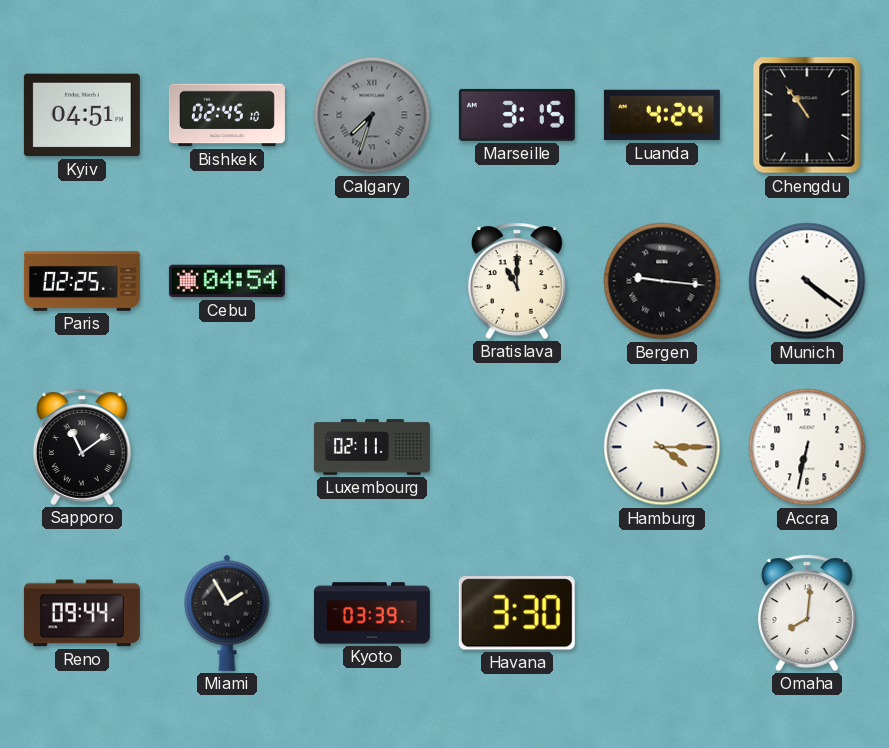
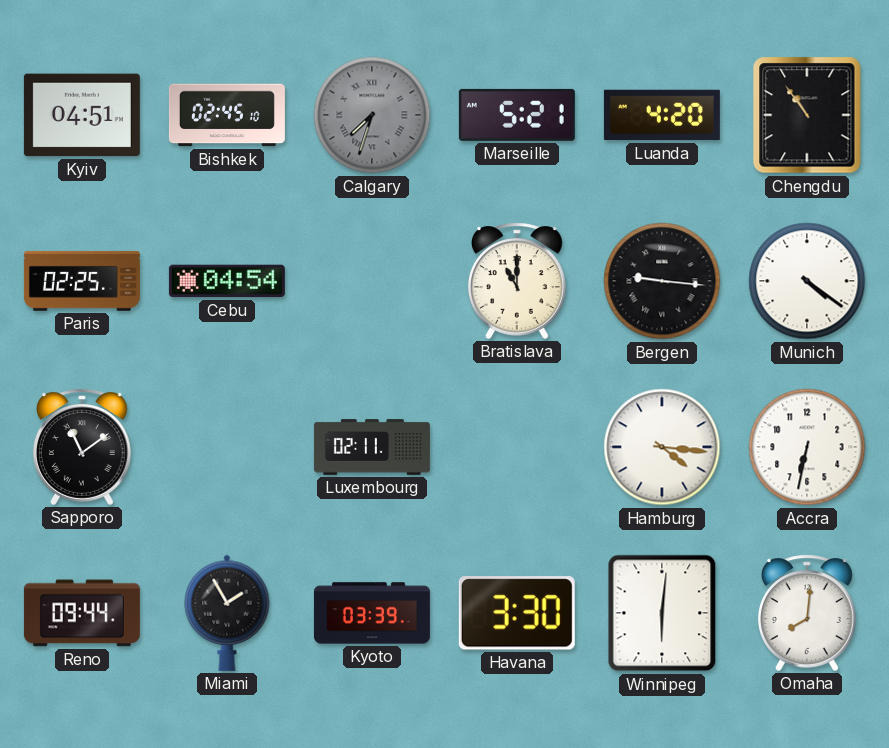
Marseille: 3:15 -> 5:21
Luanda: 4:24 -> 4:20
Hamburg: 4:15 -> 4:16
Winnipeg: none -> 6:01
